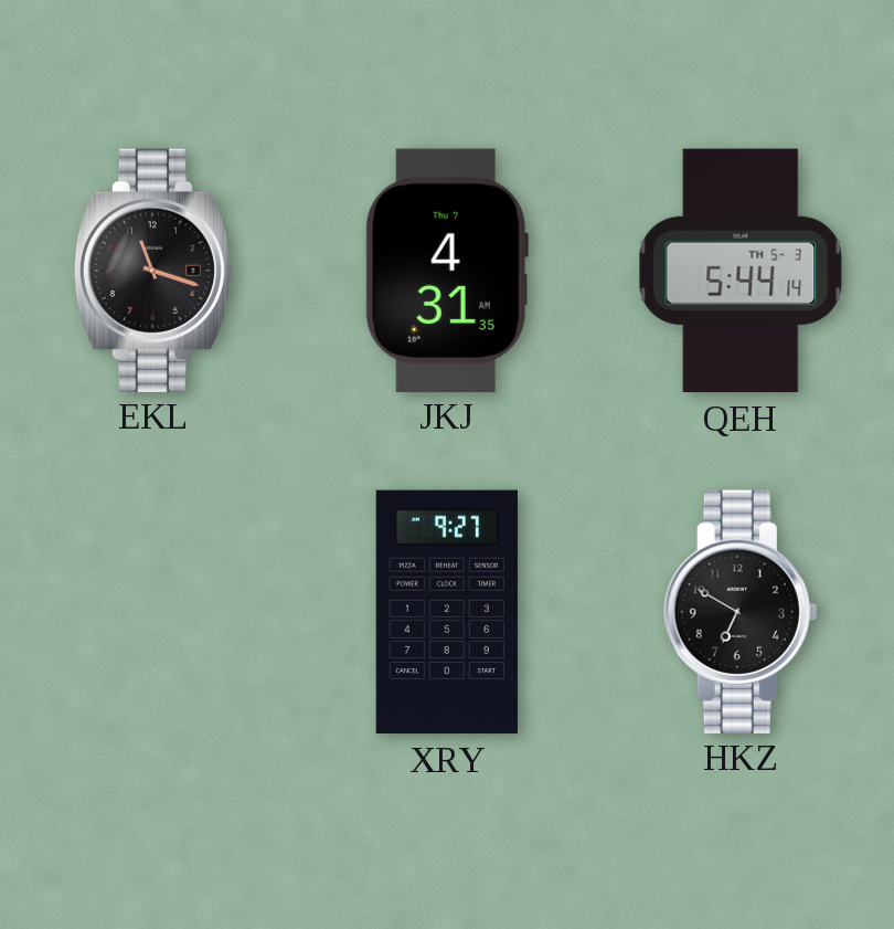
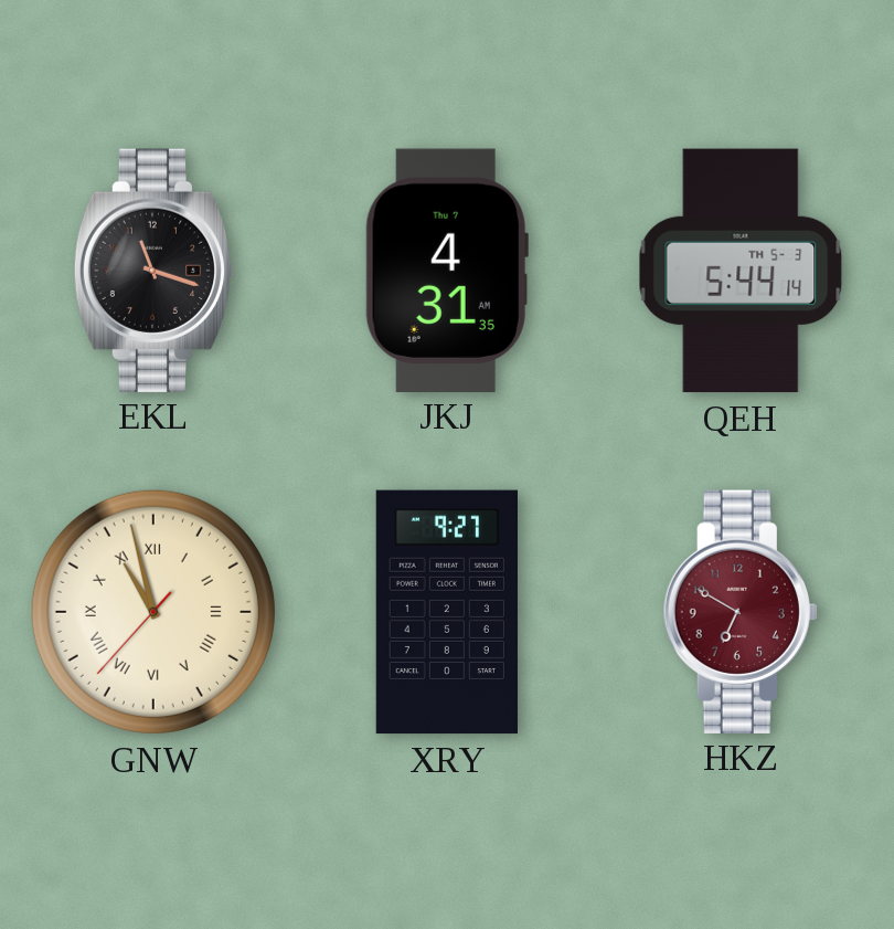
GNW: none -> 10:57
HKZ dial: black -> burgundy
